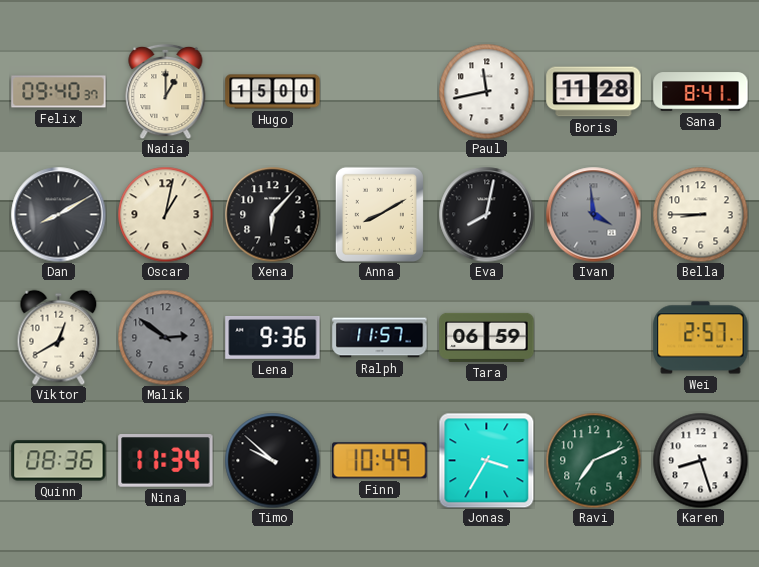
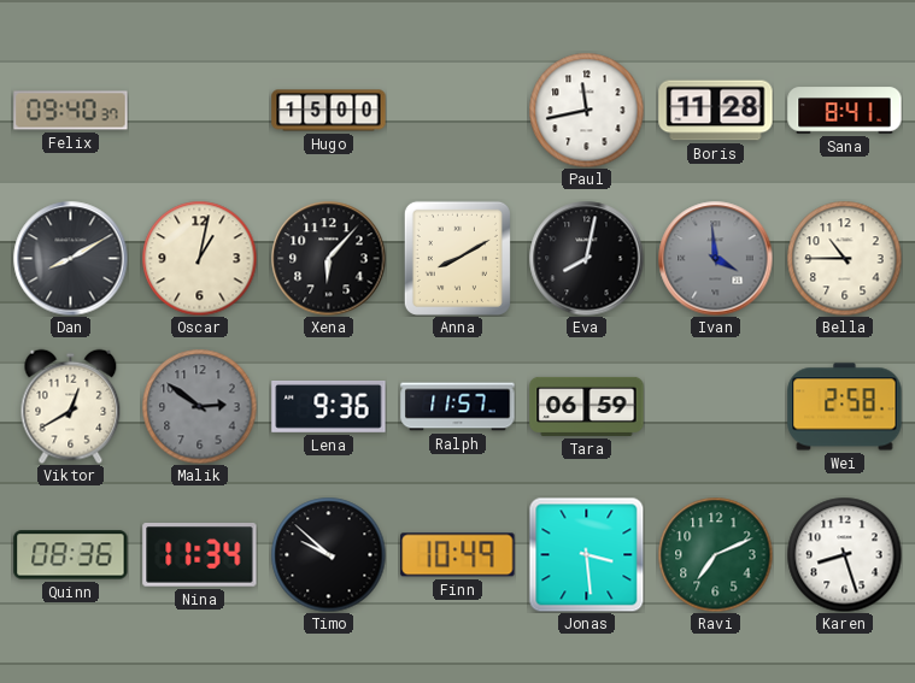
Nadia: 1:00 -> none
Bella: 8:45 -> 10:45
Wei: 2:57 -> 2:58
Jonas: 3:35 -> 3:29
